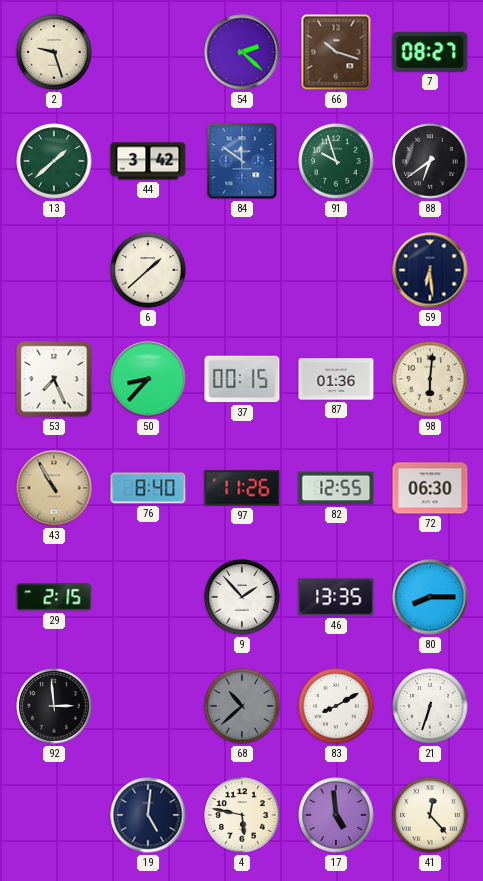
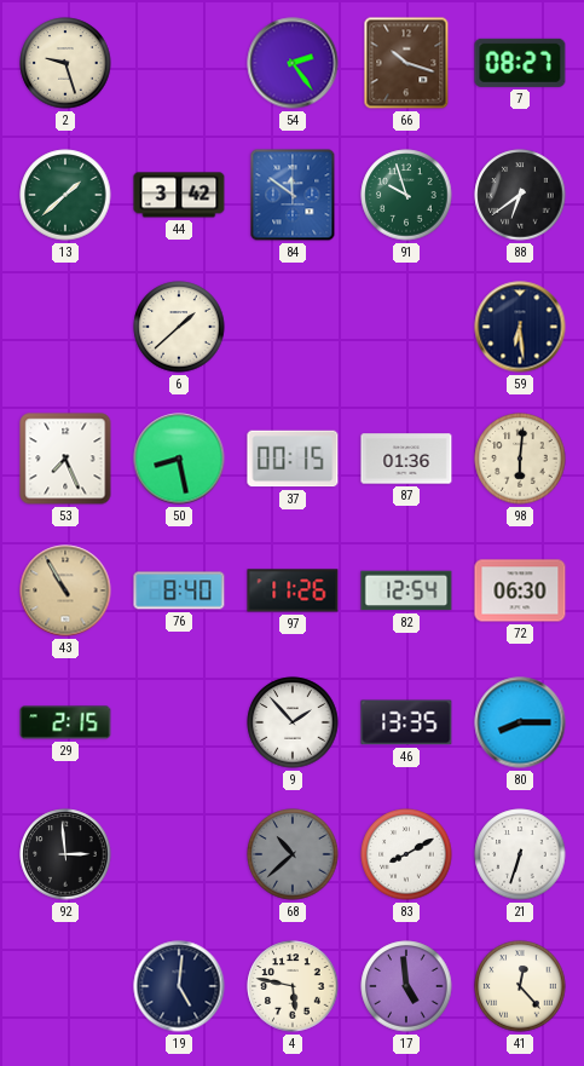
54: 2:22 -> 2:24
50: 8:37 -> 8:28
82: 12:55 -> 12:54
